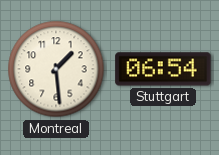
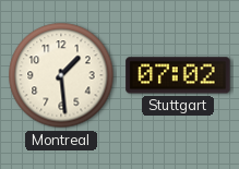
Stuttgart: 06:54 -> 07:02
